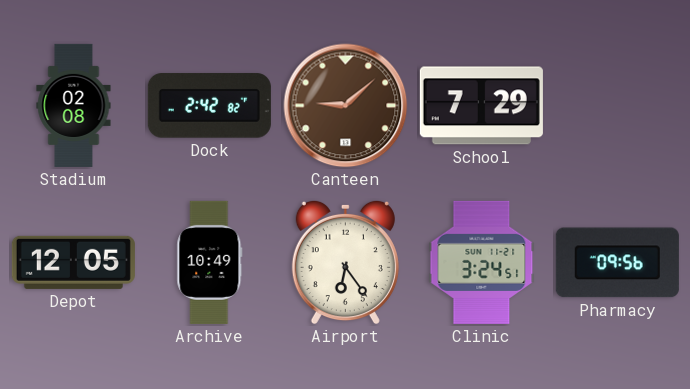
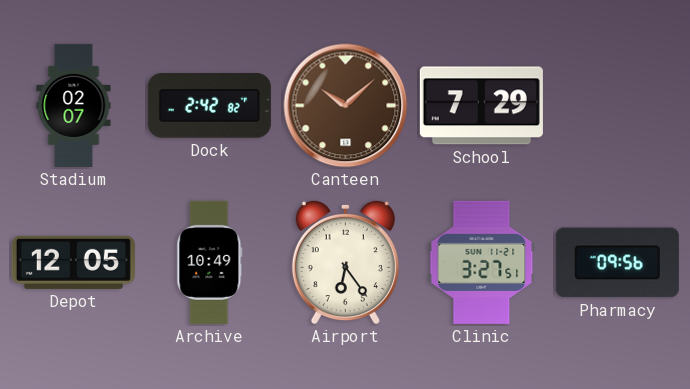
Stadium: 02:08 -> 02:07
Canteen: 9:08 -> 10:08
Clinic: 3:24 -> 3:27
